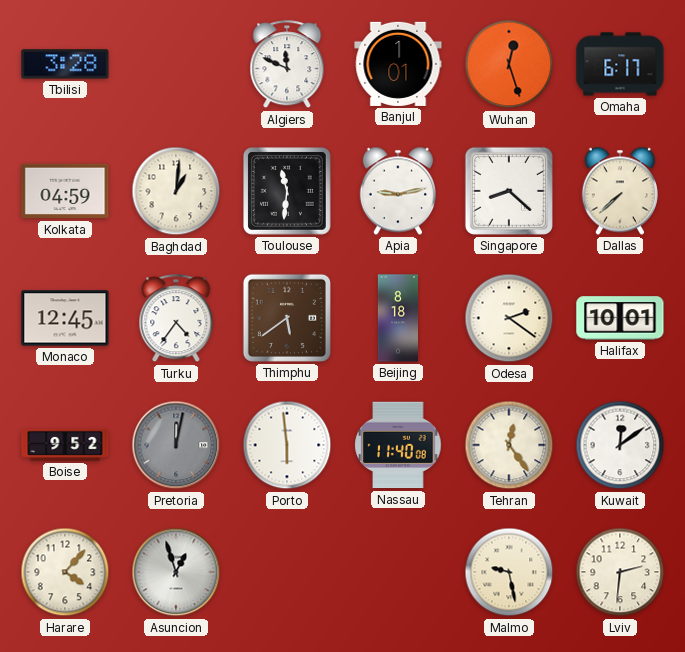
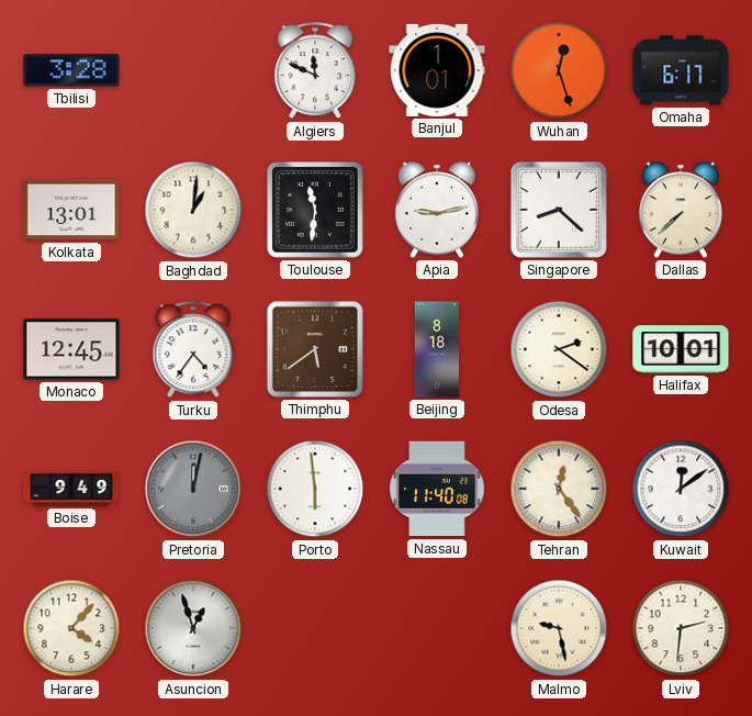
Kolkata: 04:59 -> 13:01
Boise: 9:52 -> 9:49
